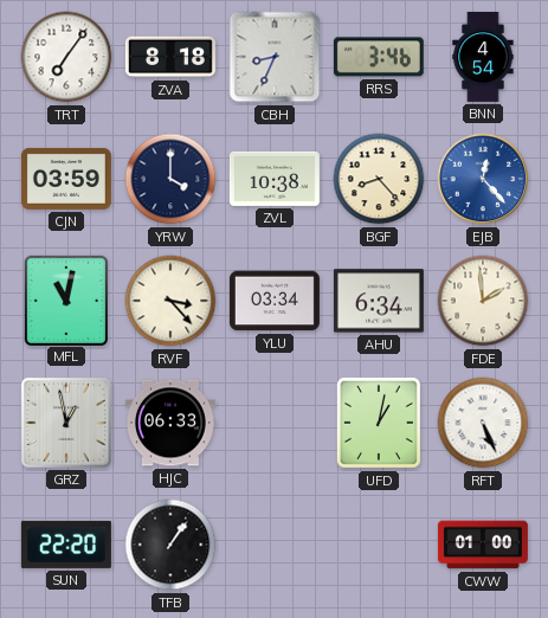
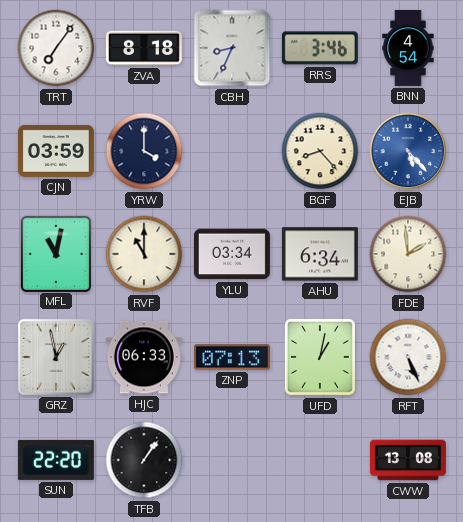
ZVL: 10:38 -> none
EJB: 12:23 -> 5:23
RVF: 3:23 -> 11:00
ZNP: none -> 07:13
CWW: 01:00 -> 13:08
